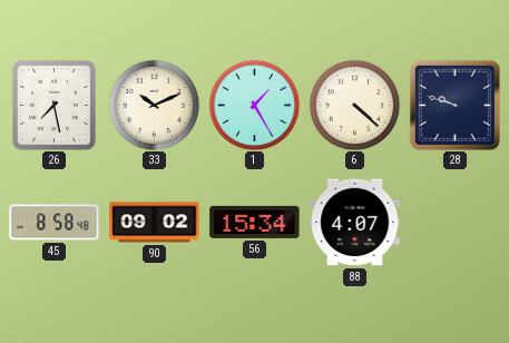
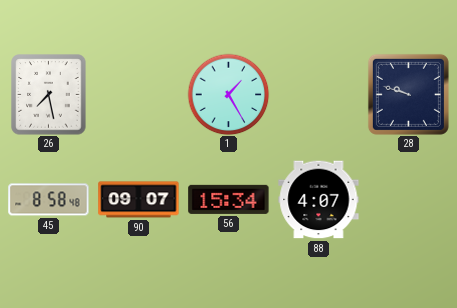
33: 10:11 -> none
6: 4:22 -> none
90: 09:02 -> 09:07
